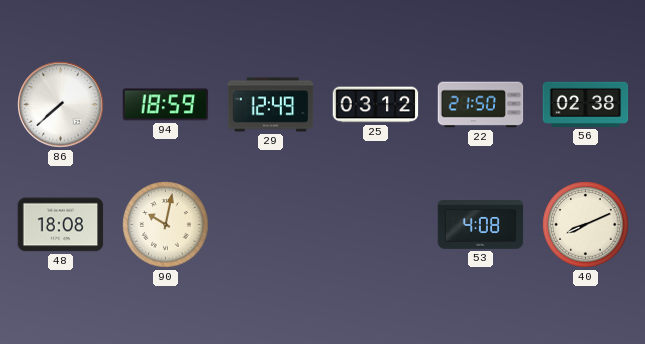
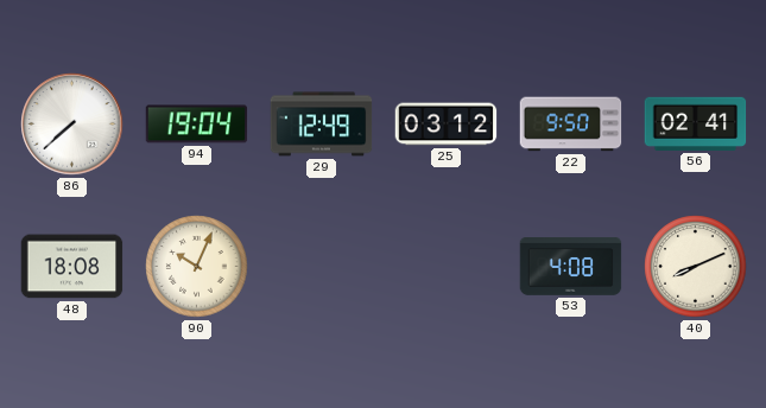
94: 18:59 -> 19:04
22: 21:50 -> 9:50
56: 02:38 -> 02:41
90: 10:02 -> 10:04
